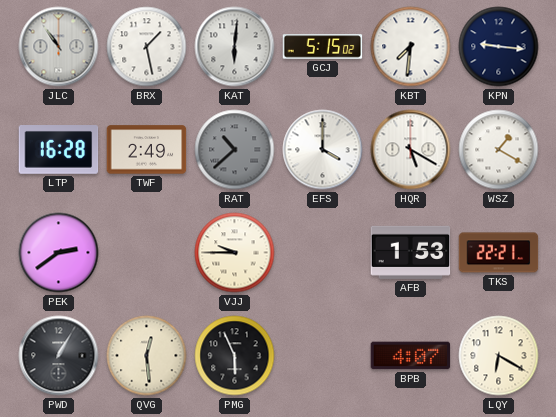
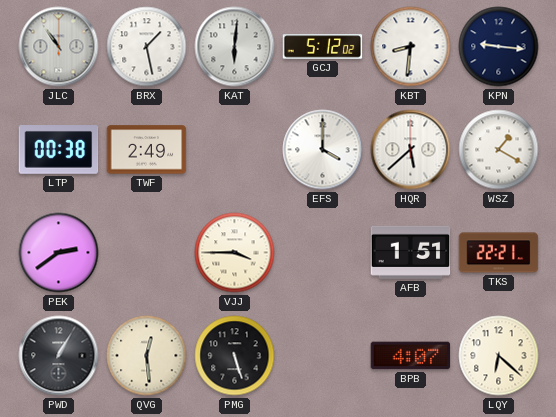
GCJ: 5:15 -> 5:12
KBT: 7:31 -> 8:31
LTP: 16:28 -> 00:38
RAT: 10:38 -> none
HQR: 5:20 -> 5:38
VJJ: 9:45 -> 3:45
AFB: 1:53 -> 1:51
PMG: 5:56 -> 5:27
LQY: 6:20 -> 6:22
